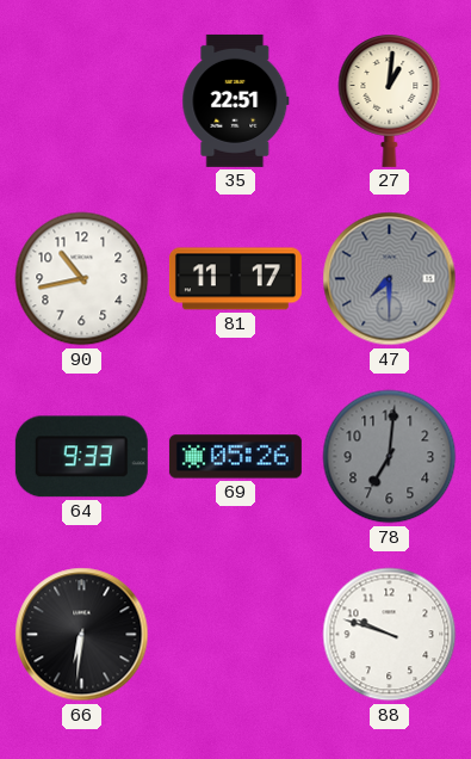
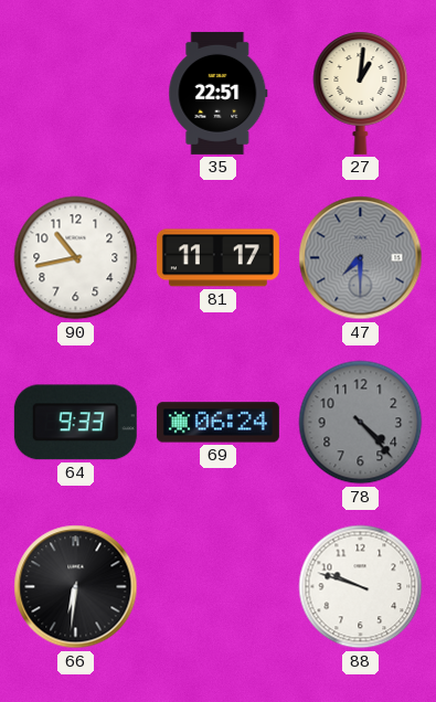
69: 05:26 -> 06:24
78: 7:01 -> 4:23
